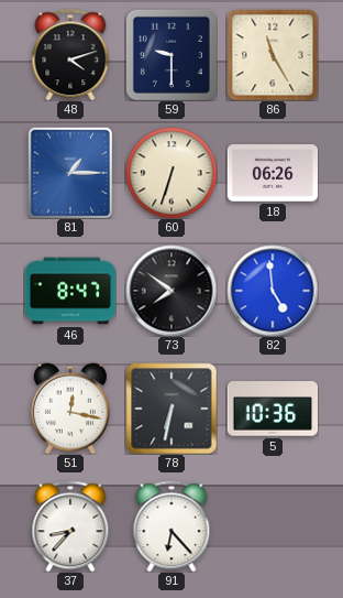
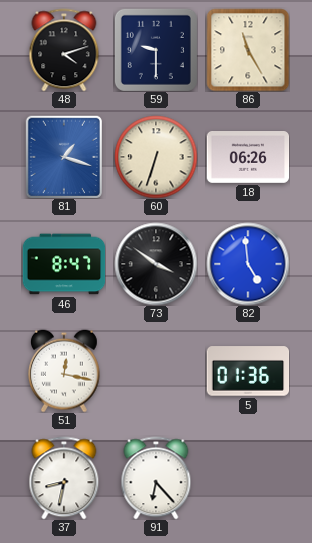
81: 1:15 -> 1:18
73: 7:51 -> 3:51
78: 6:32 -> none
5: 10:36 -> 01:36
37: 8:37 -> 8:32
